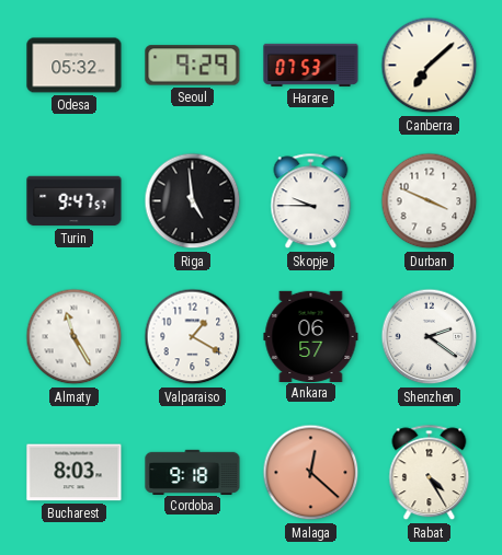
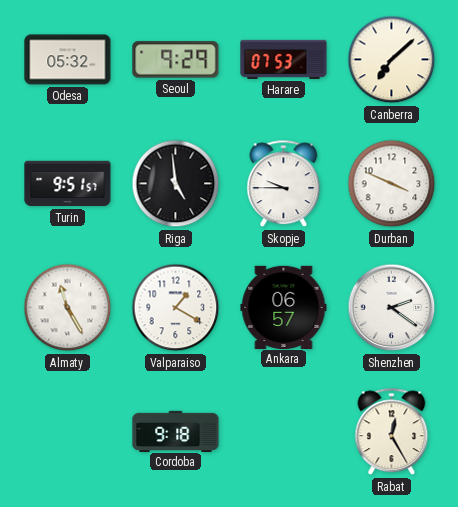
Turin: 9:47 -> 9:51
Bucharest: 8:03 -> none
Malaga: 12:22 -> none
Rabat: 4:25 -> 12:25
